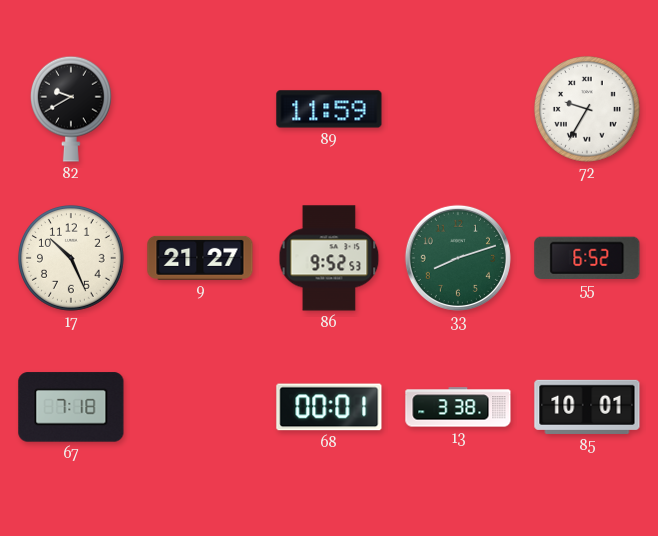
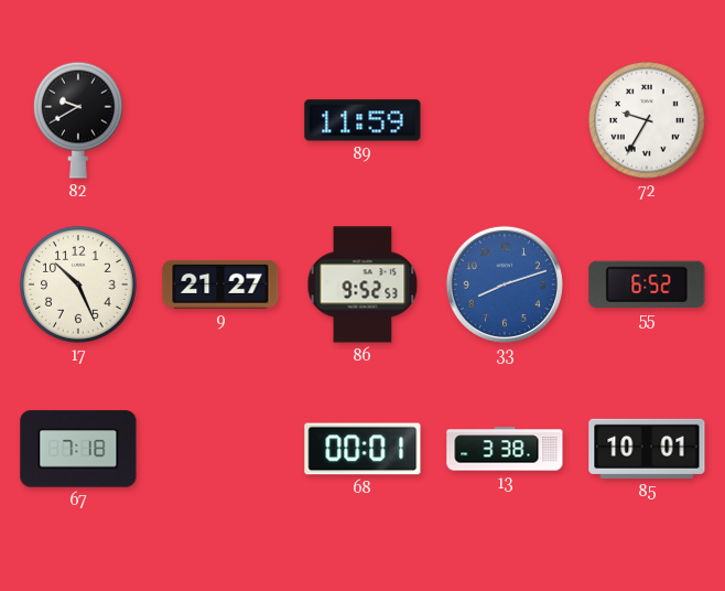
33 dial: green -> blue
